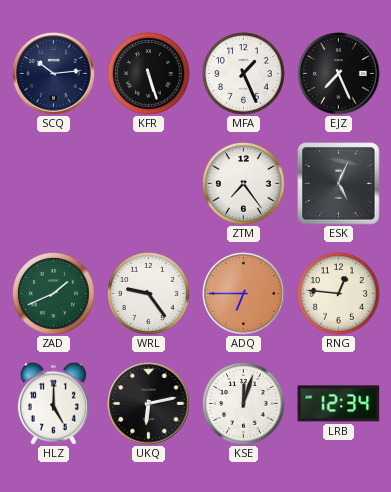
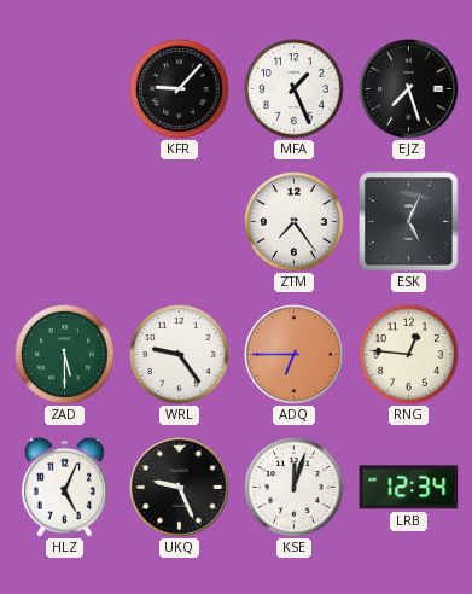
SCQ: 10:14 -> none
KFR: 5:27 -> 9:07
EJZ: 7:26 -> 7:27
ZAD: 1:41 -> 5:30
HLZ: 5:00 -> 5:04
UKQ: 6:13 -> 9:26
